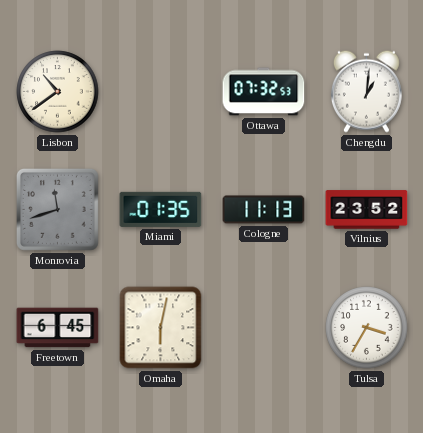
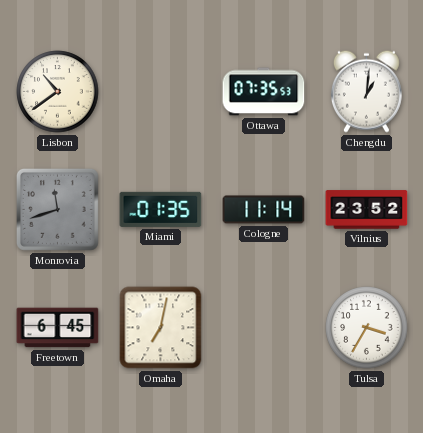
Ottawa: 07:32 -> 07:35
Cologne: 11:13 -> 11:14
Omaha: 6:02 -> 7:02
